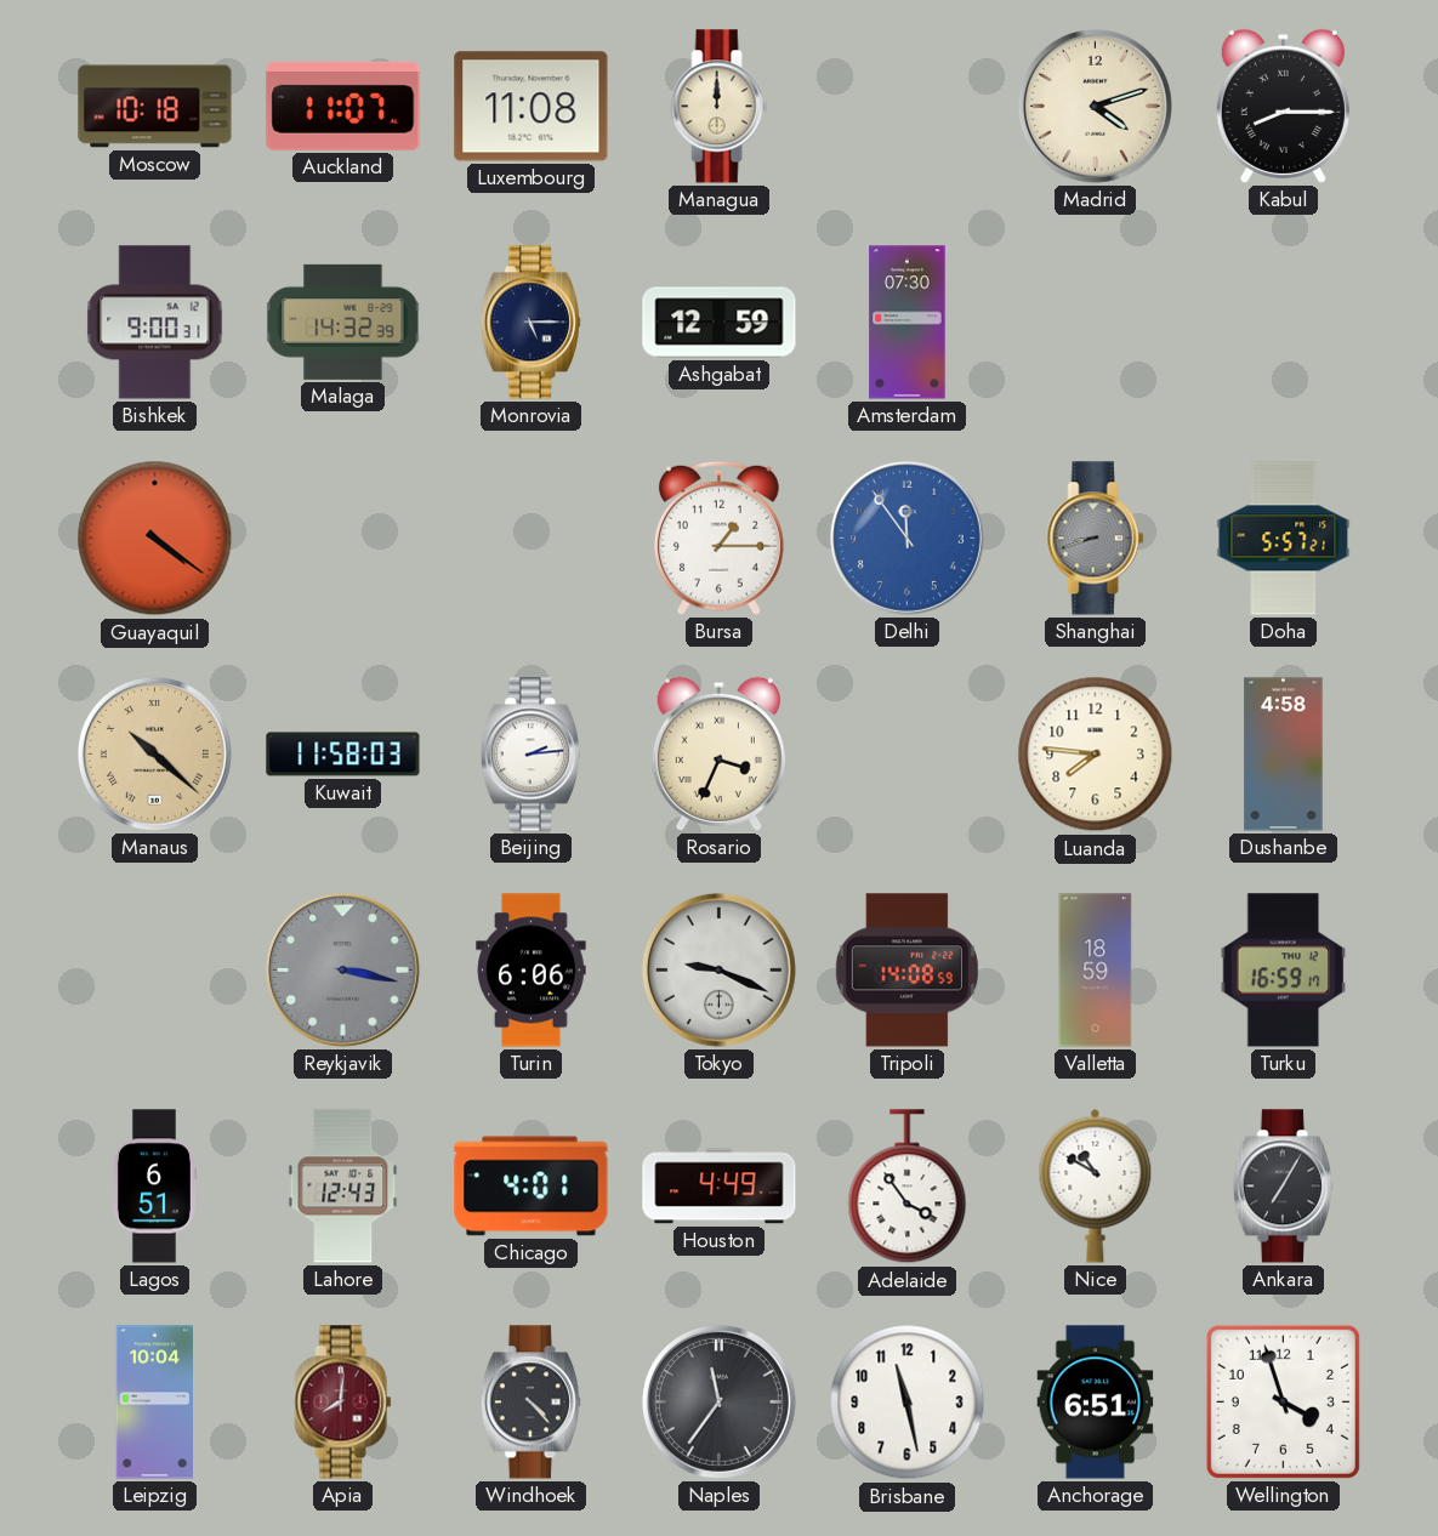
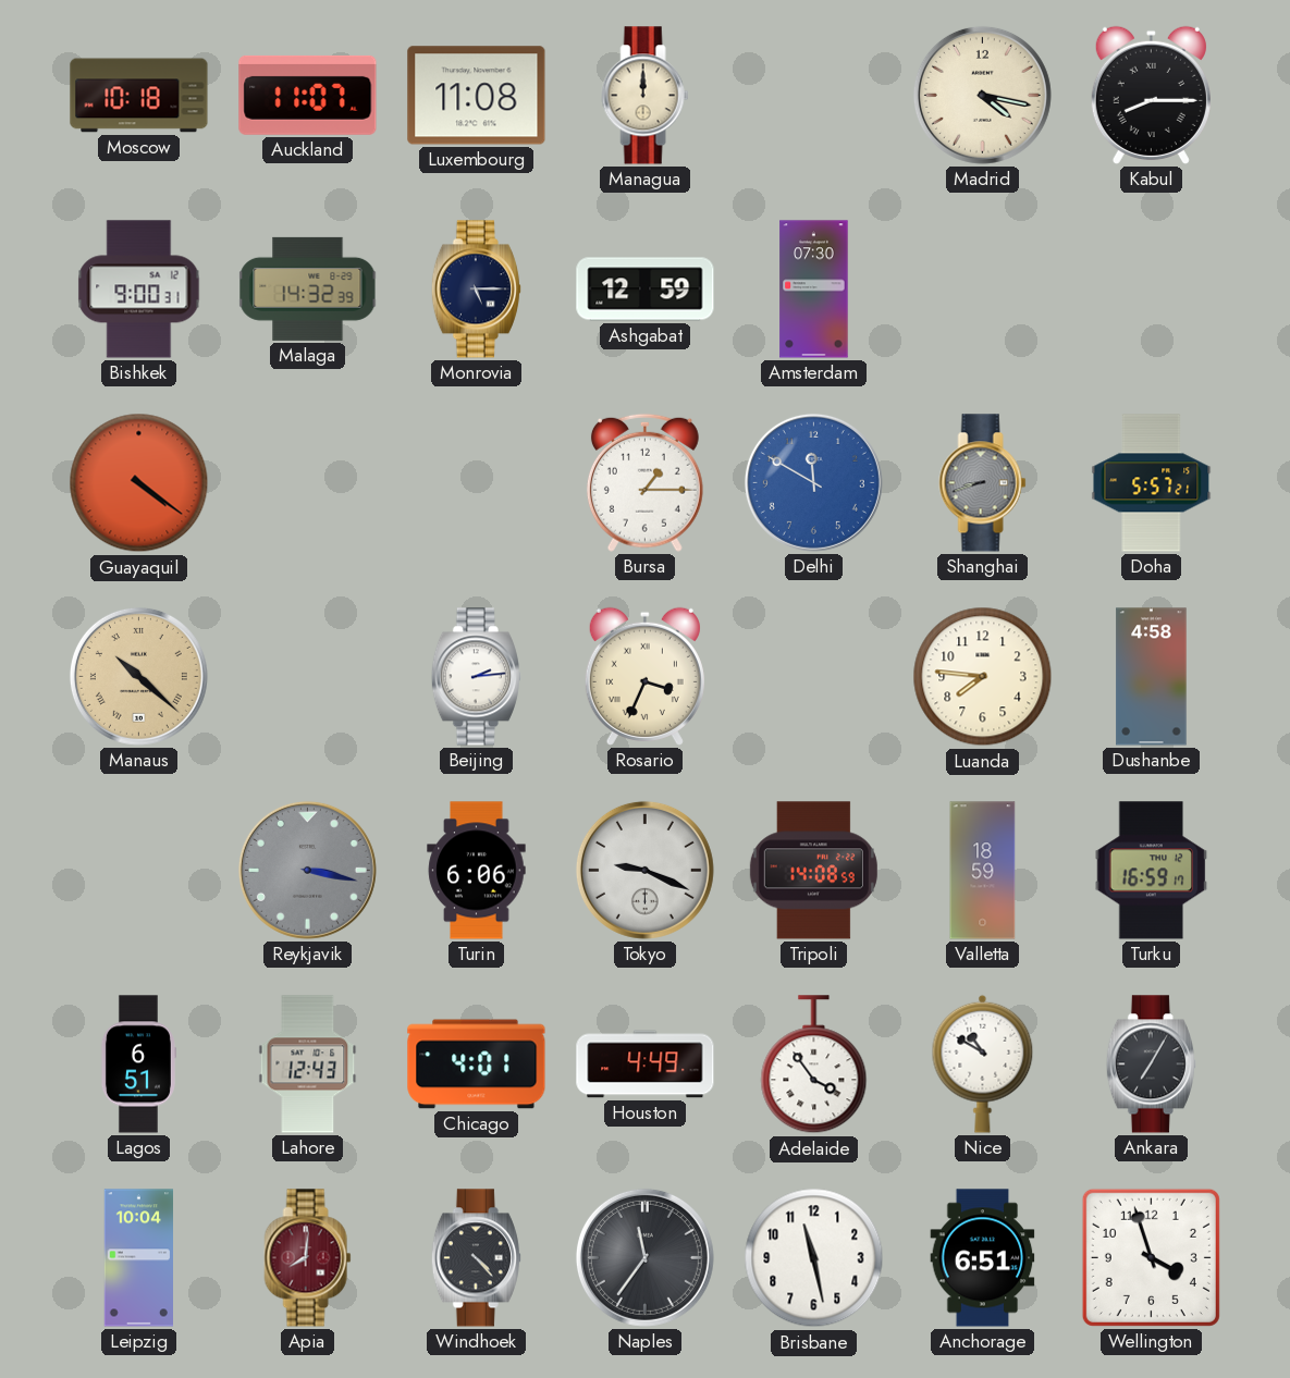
Madrid: 4:12 -> 4:17
Delhi: 11:54 -> 11:50
Kuwait: 11:58 -> none
